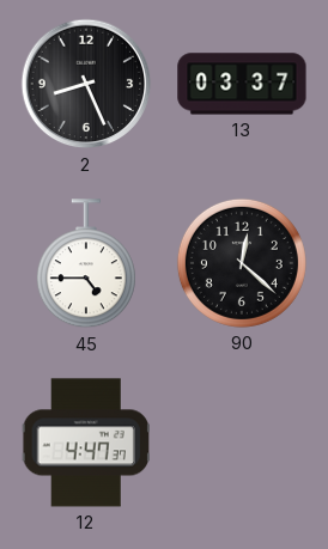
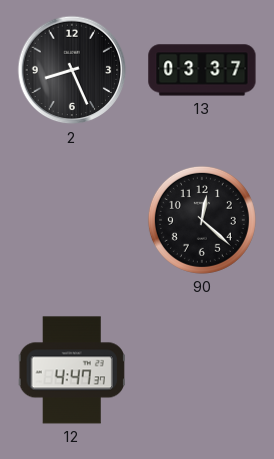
45: 4:45 -> none
